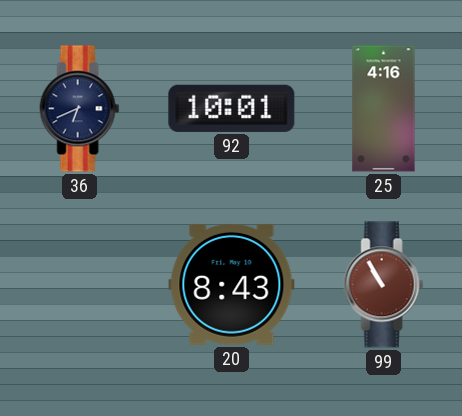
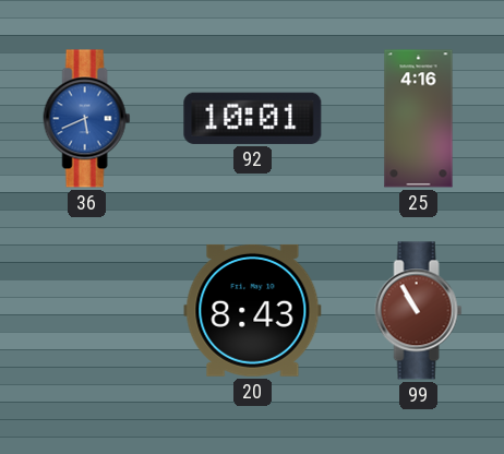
36: 6:41 -> 5:41
36 dial: navy -> blue
